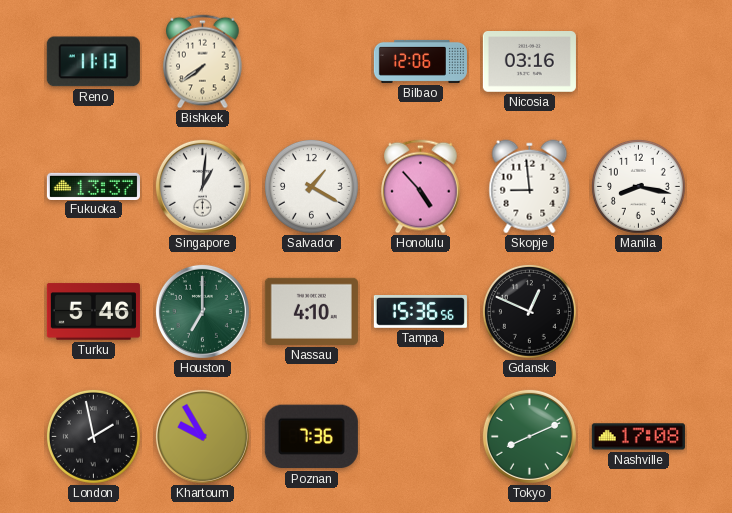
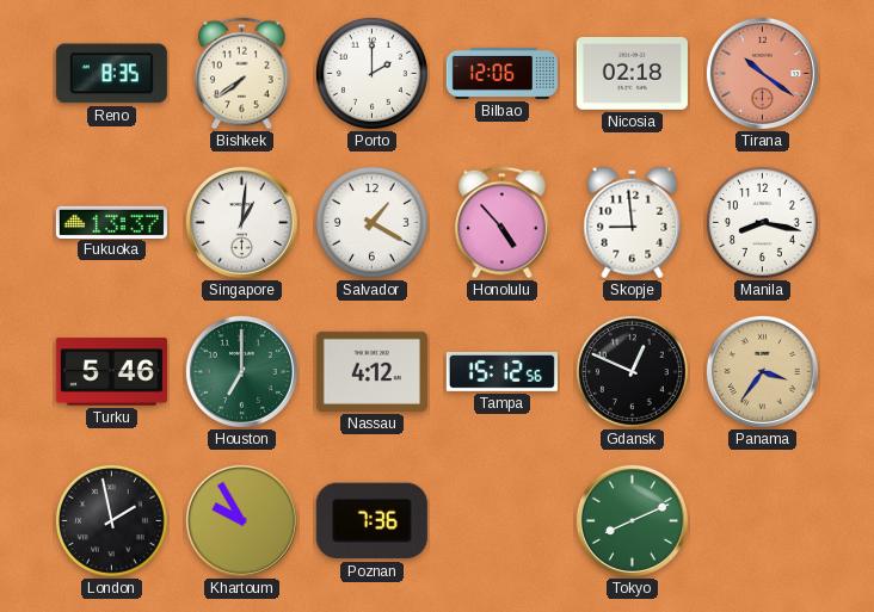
Reno: 11:13 -> 8:35
Porto: none -> 2:00
Nicosia: 03:16 -> 02:18
Tirana: none -> 10:21
Nassau: 4:10 -> 4:12
Tampa: 15:36 -> 15:12
Panama: none -> 3:36
Nashville: 17:08 -> none
